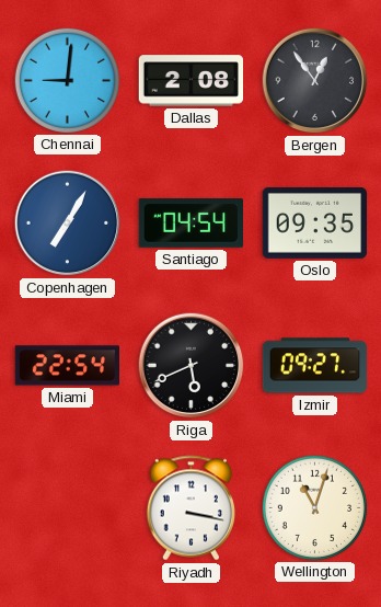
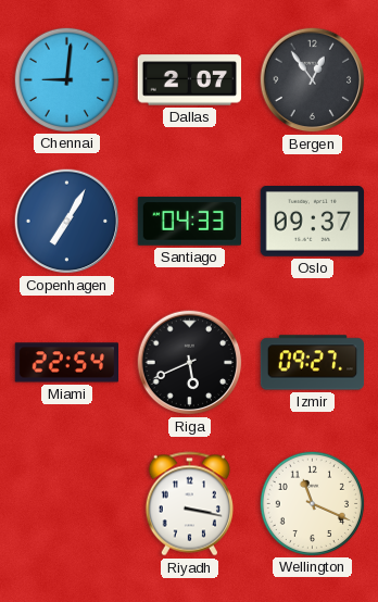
Dallas: 2:08 -> 2:07
Santiago: 04:54 -> 04:33
Oslo: 09:35 -> 09:37
Wellington: 11:03 -> 11:19
